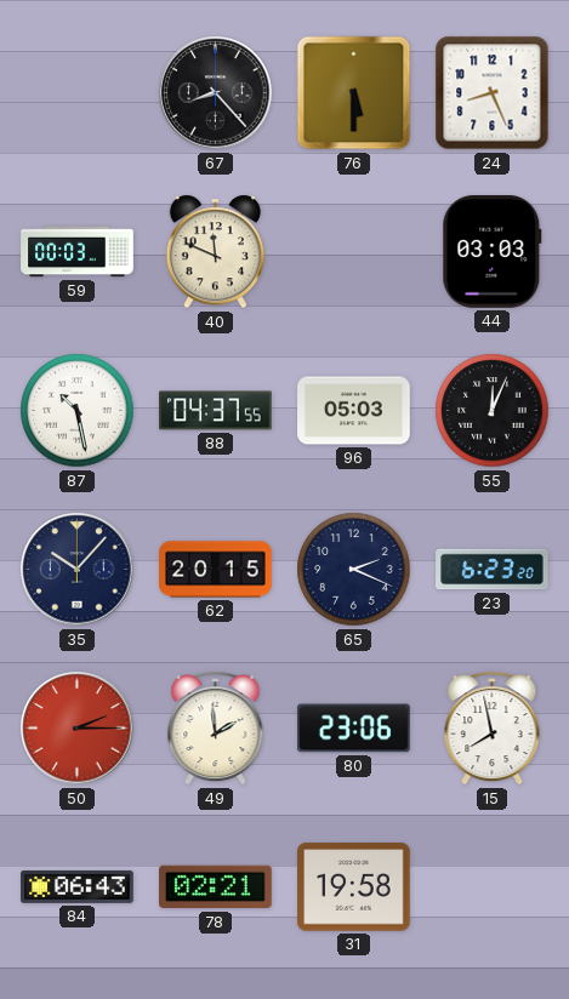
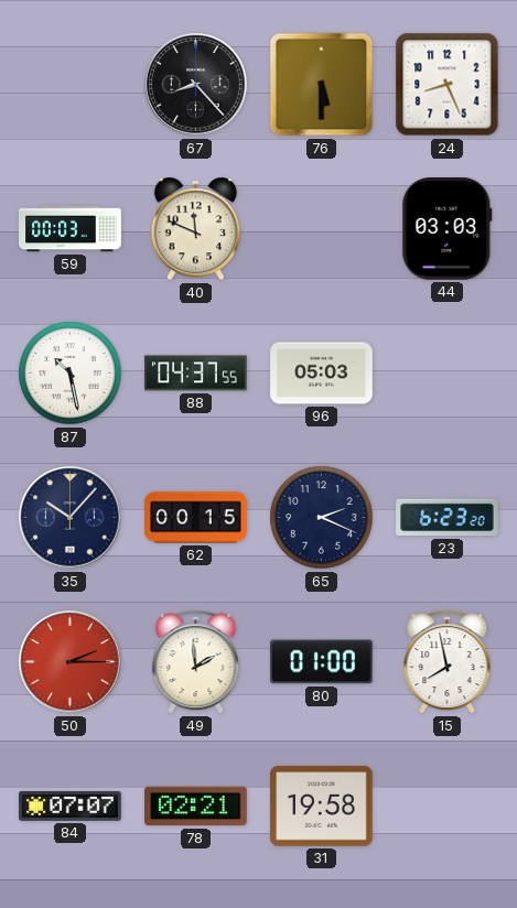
55: 12:04 -> none
62: 20:15 -> 00:15
80: 23:06 -> 01:00
84: 06:43 -> 07:07
